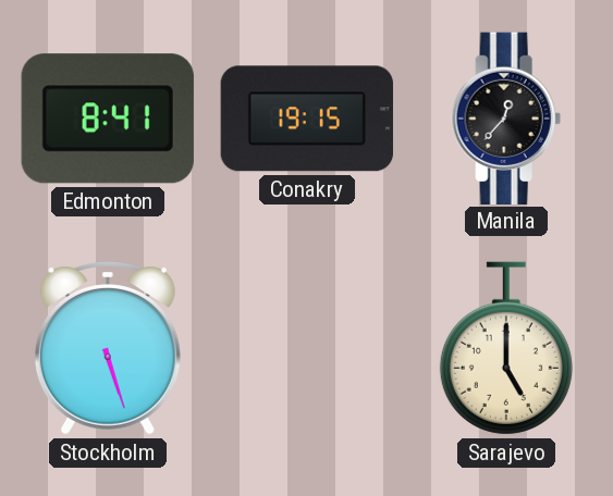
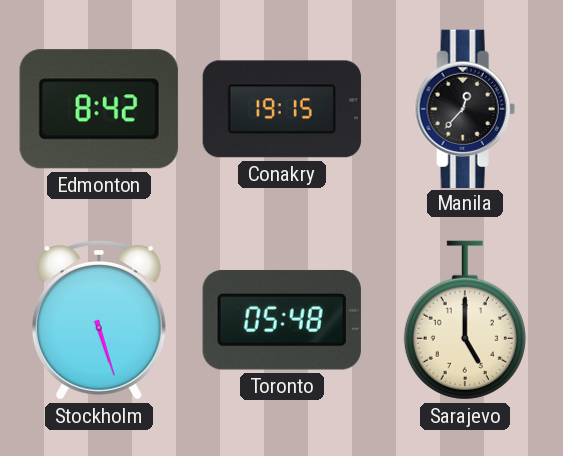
Edmonton: 8:41 -> 8:42
Toronto: none -> 05:48
